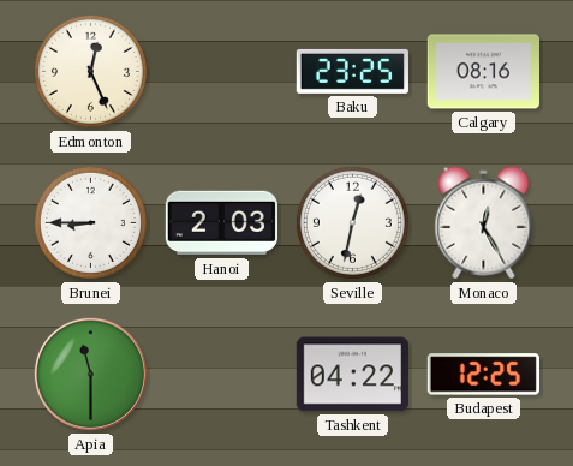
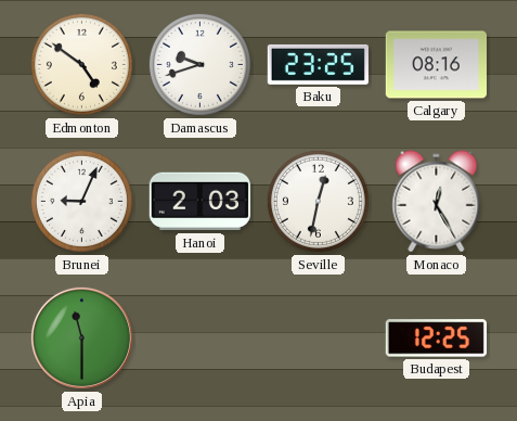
Edmonton: 12:26 -> 4:51
Damascus: none -> 9:42
Brunei: 8:45 -> 9:04
Tashkent: 04:22 -> none
